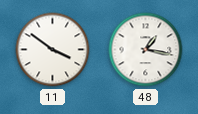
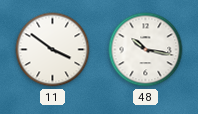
48: 1:17 -> 10:17
